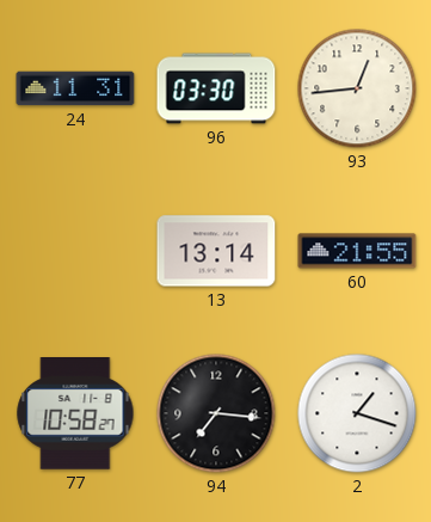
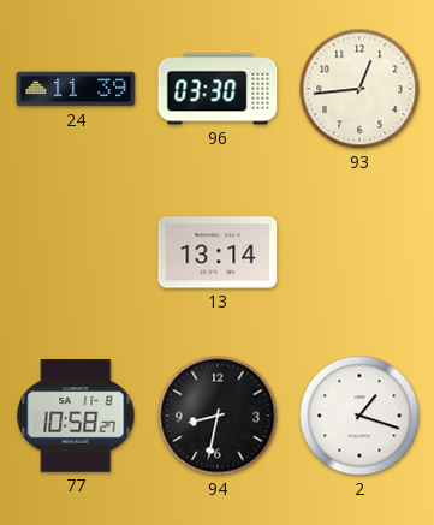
24: 11:31 -> 11:39
60: 21:55 -> none
94: 7:16 -> 8:32
